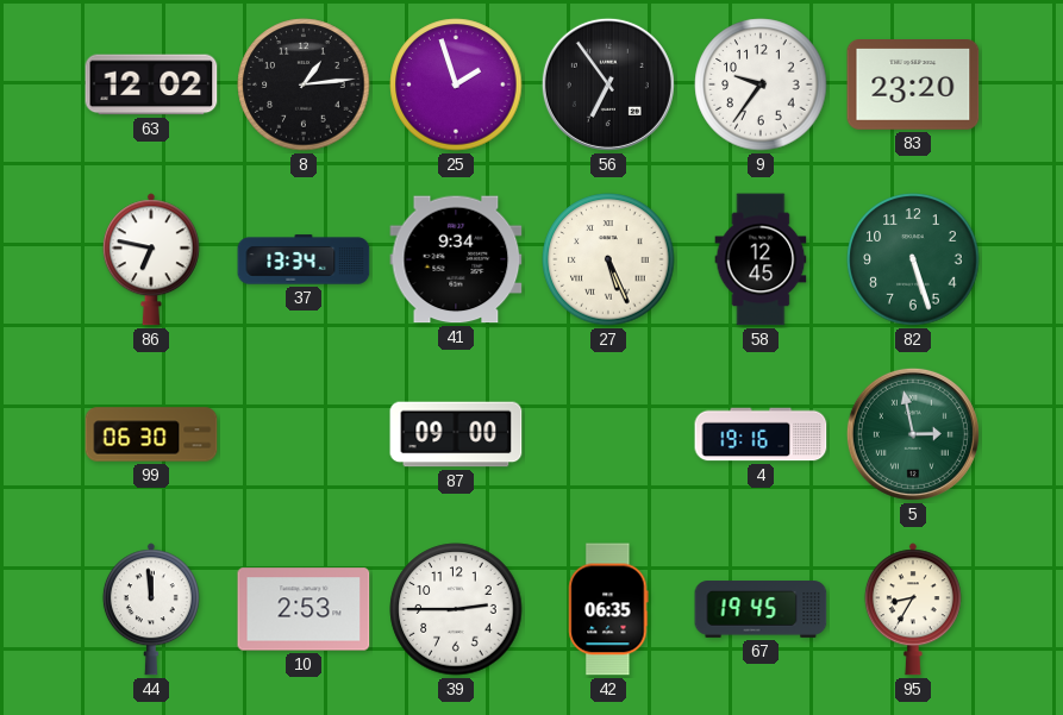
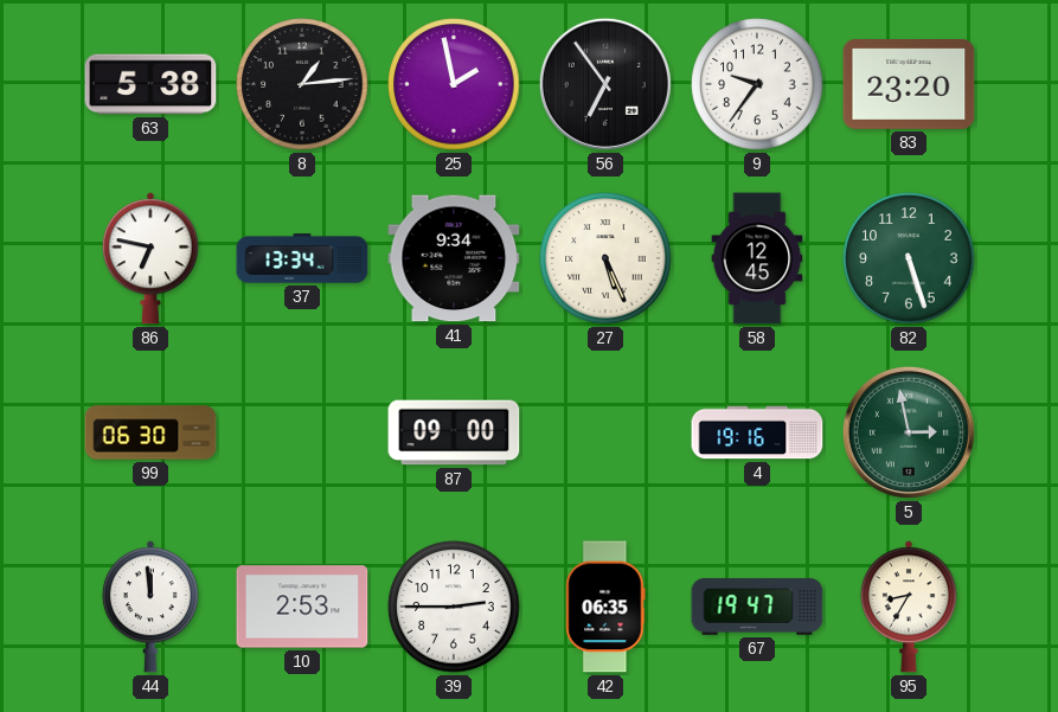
63: 12:02 -> 5:38
25: 1:57 -> 1:58
67: 19:45 -> 19:47
